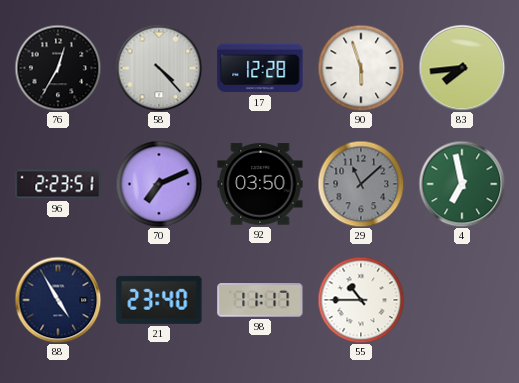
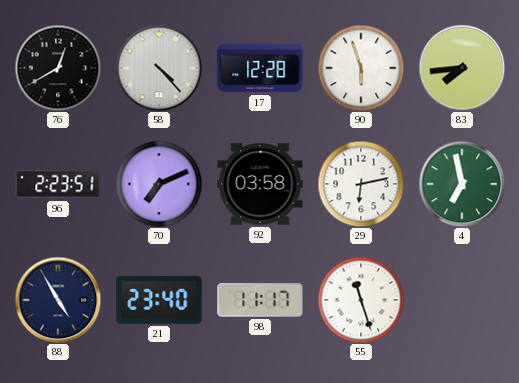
76: 12:35 -> 12:40
92: 03:50 -> 03:58
29: 11:08 -> 6:13
29 dial: grey -> white
55: 10:45 -> 11:27
